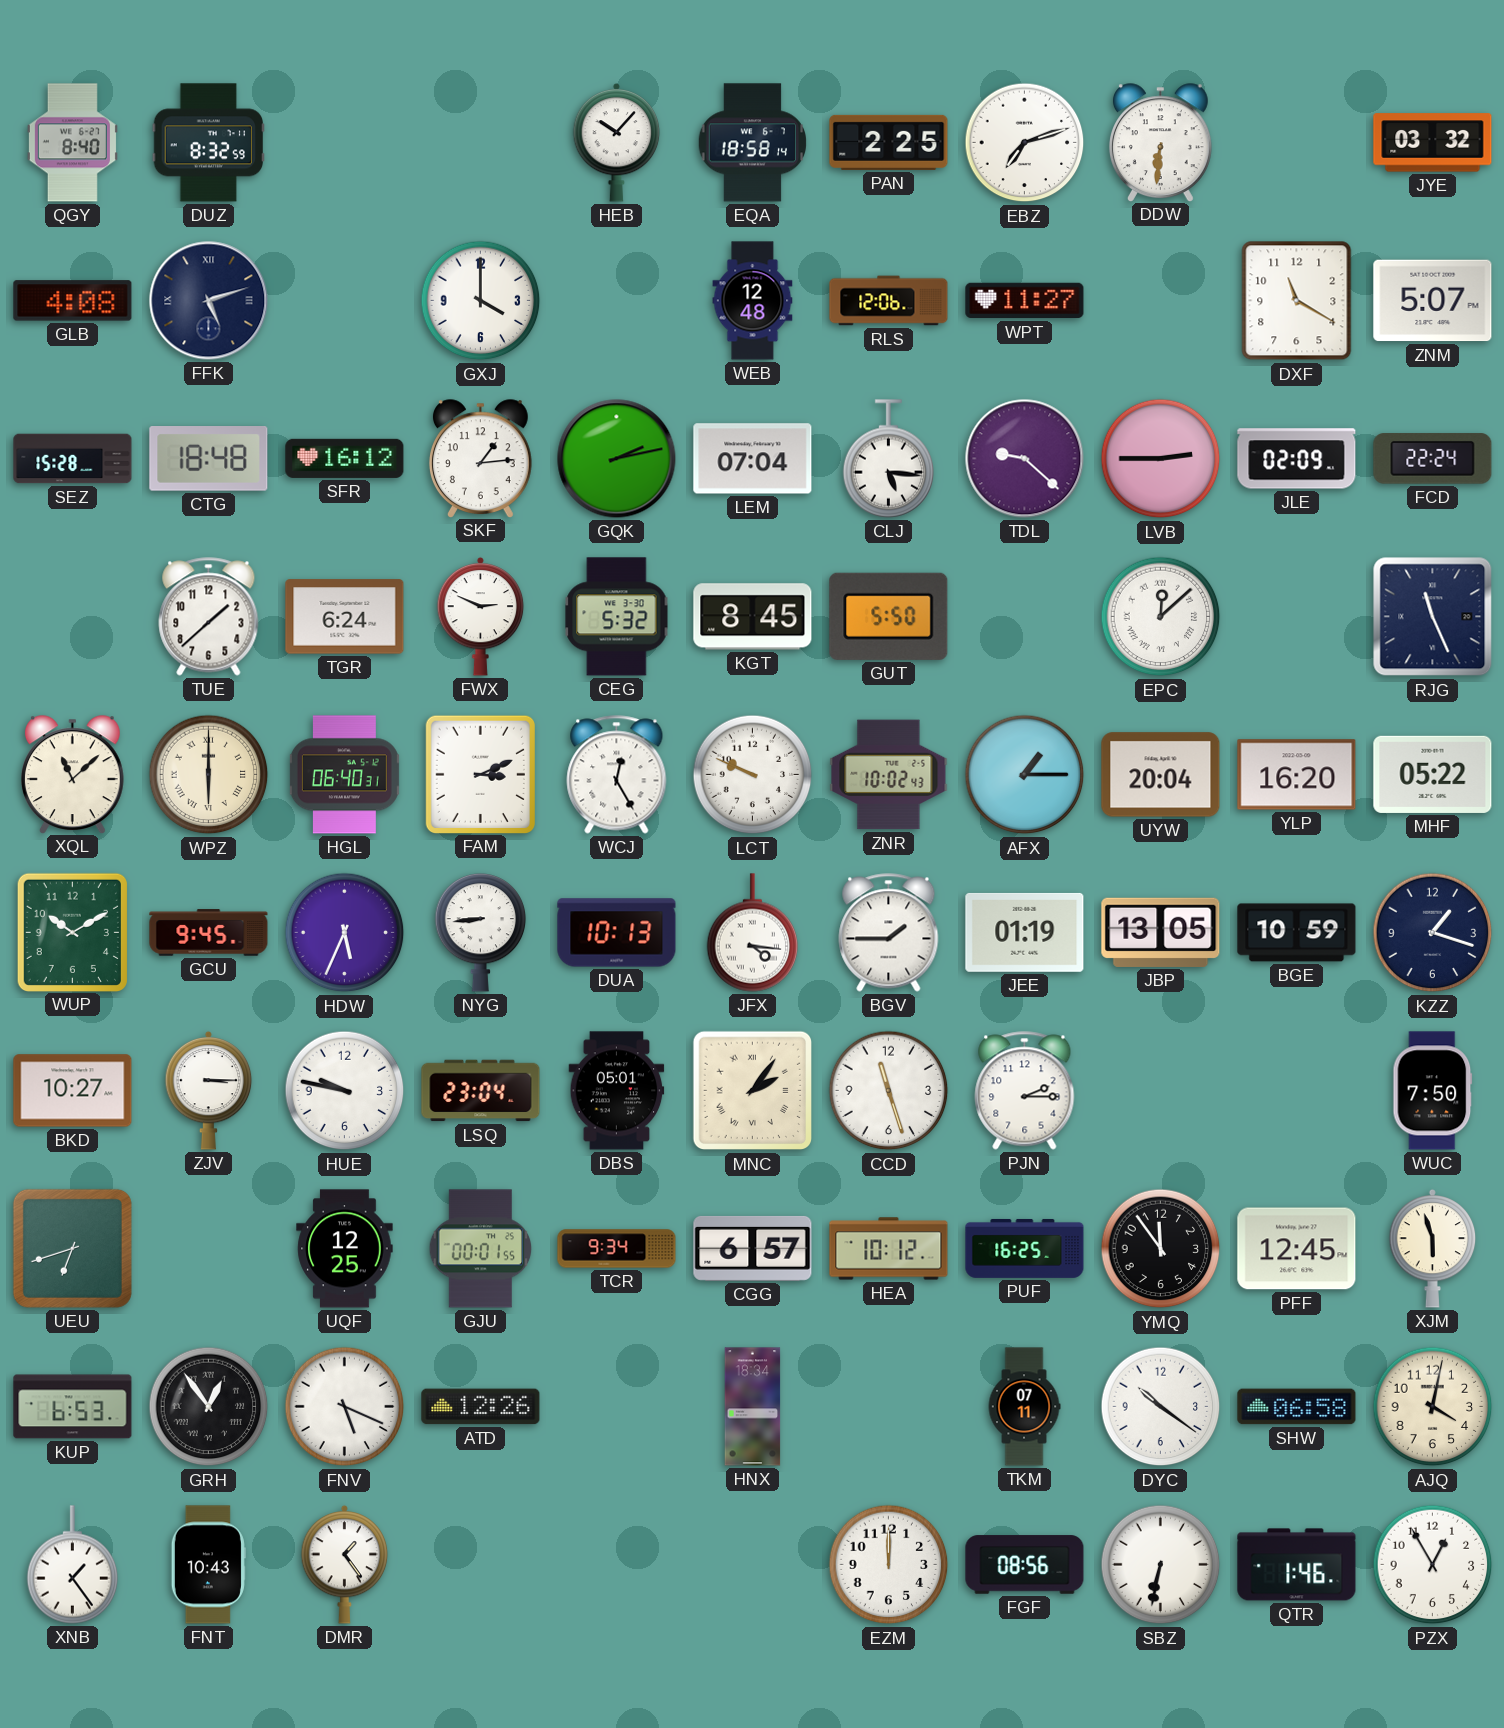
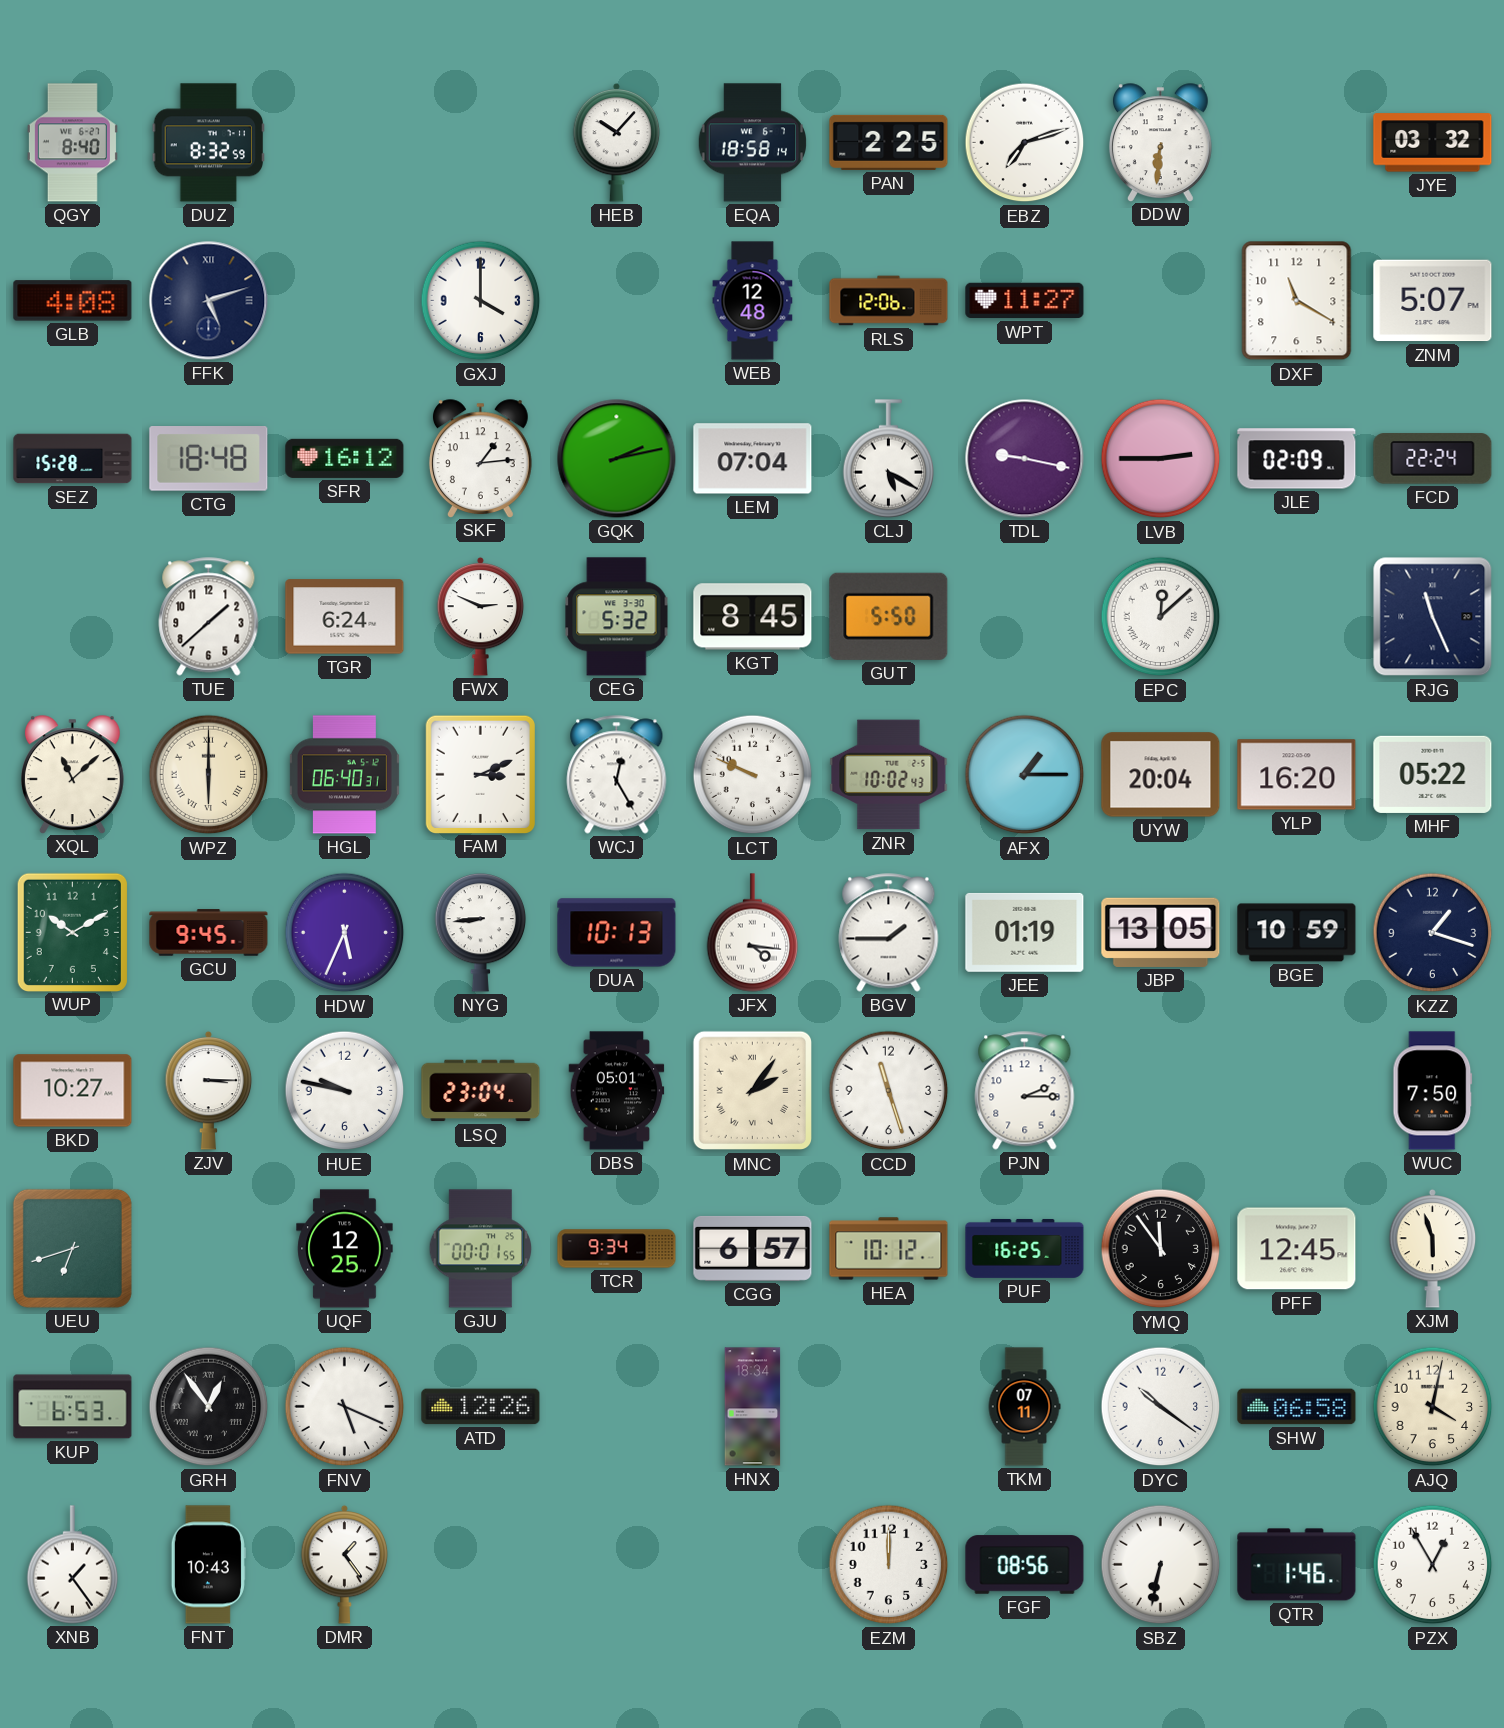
CLJ: 5:16 -> 5:20
TDL: 9:22 -> 9:17
